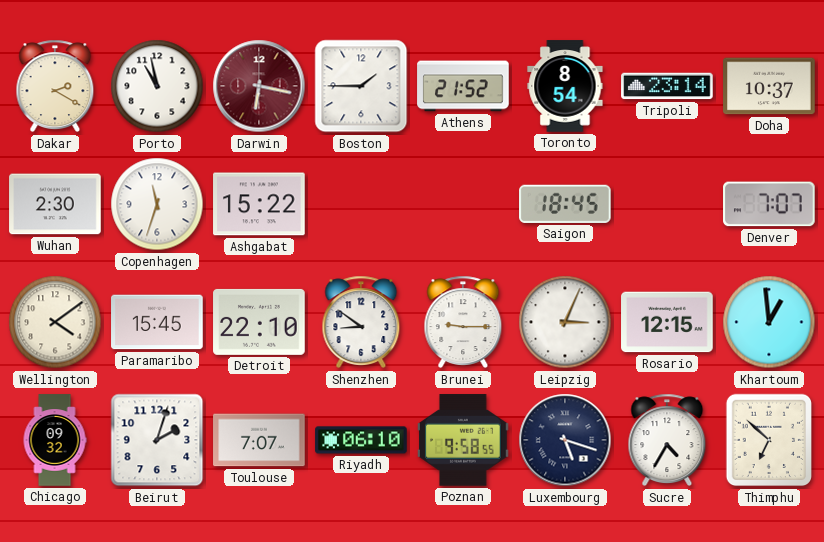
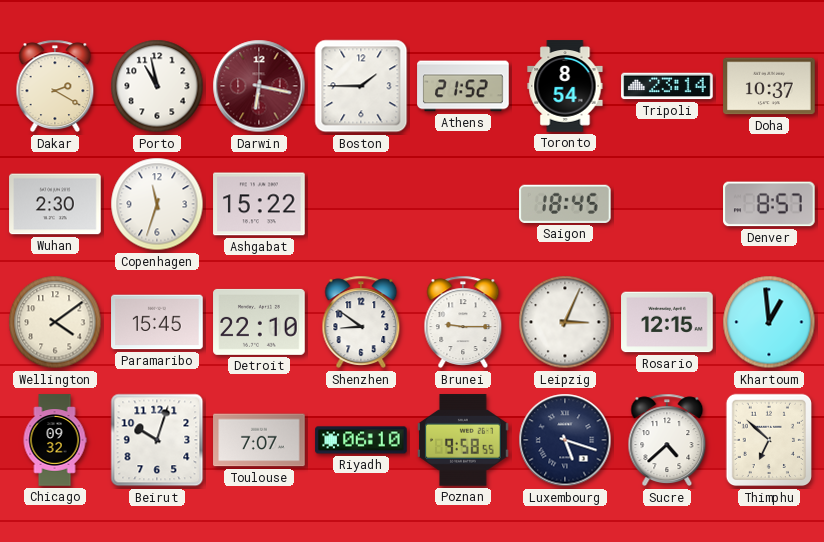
Denver: 7:07 -> 8:57
Beirut: 2:03 -> 10:03
Sucre: 4:35 -> 4:38
